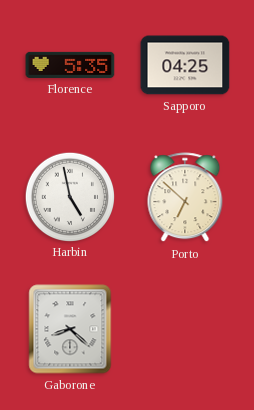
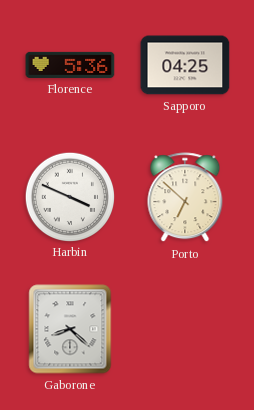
Florence: 5:35 -> 5:36
Harbin: 4:58 -> 3:49
